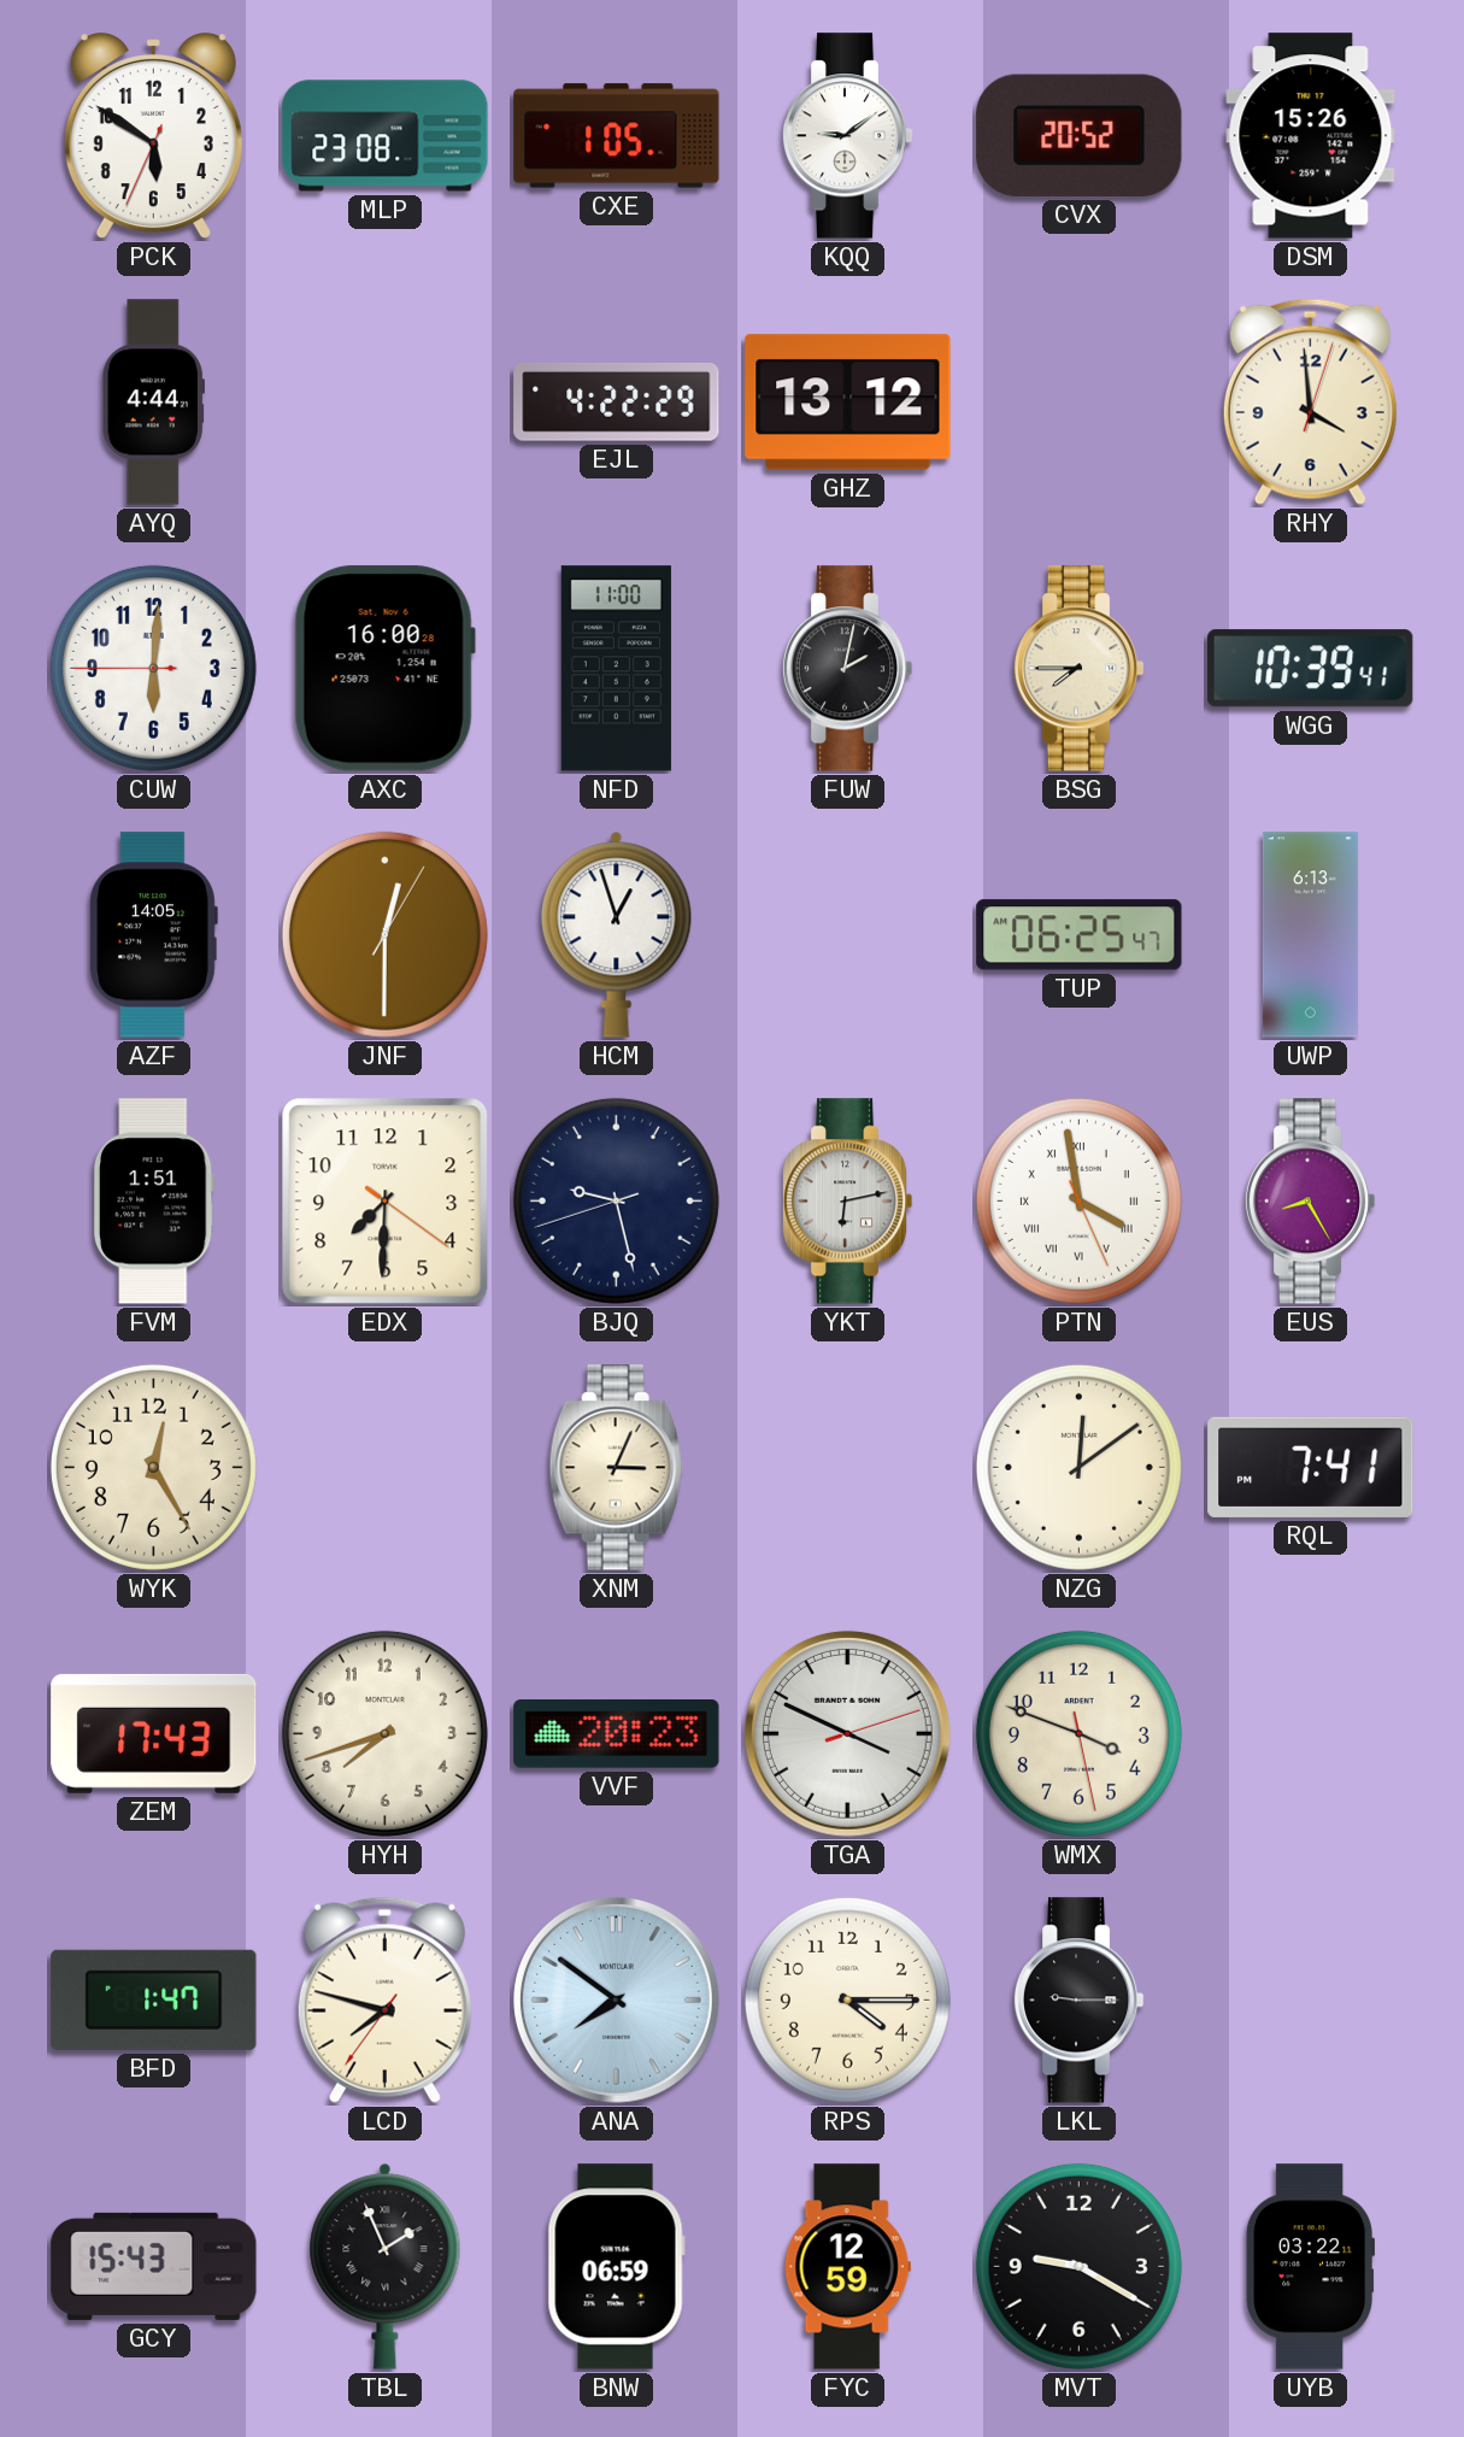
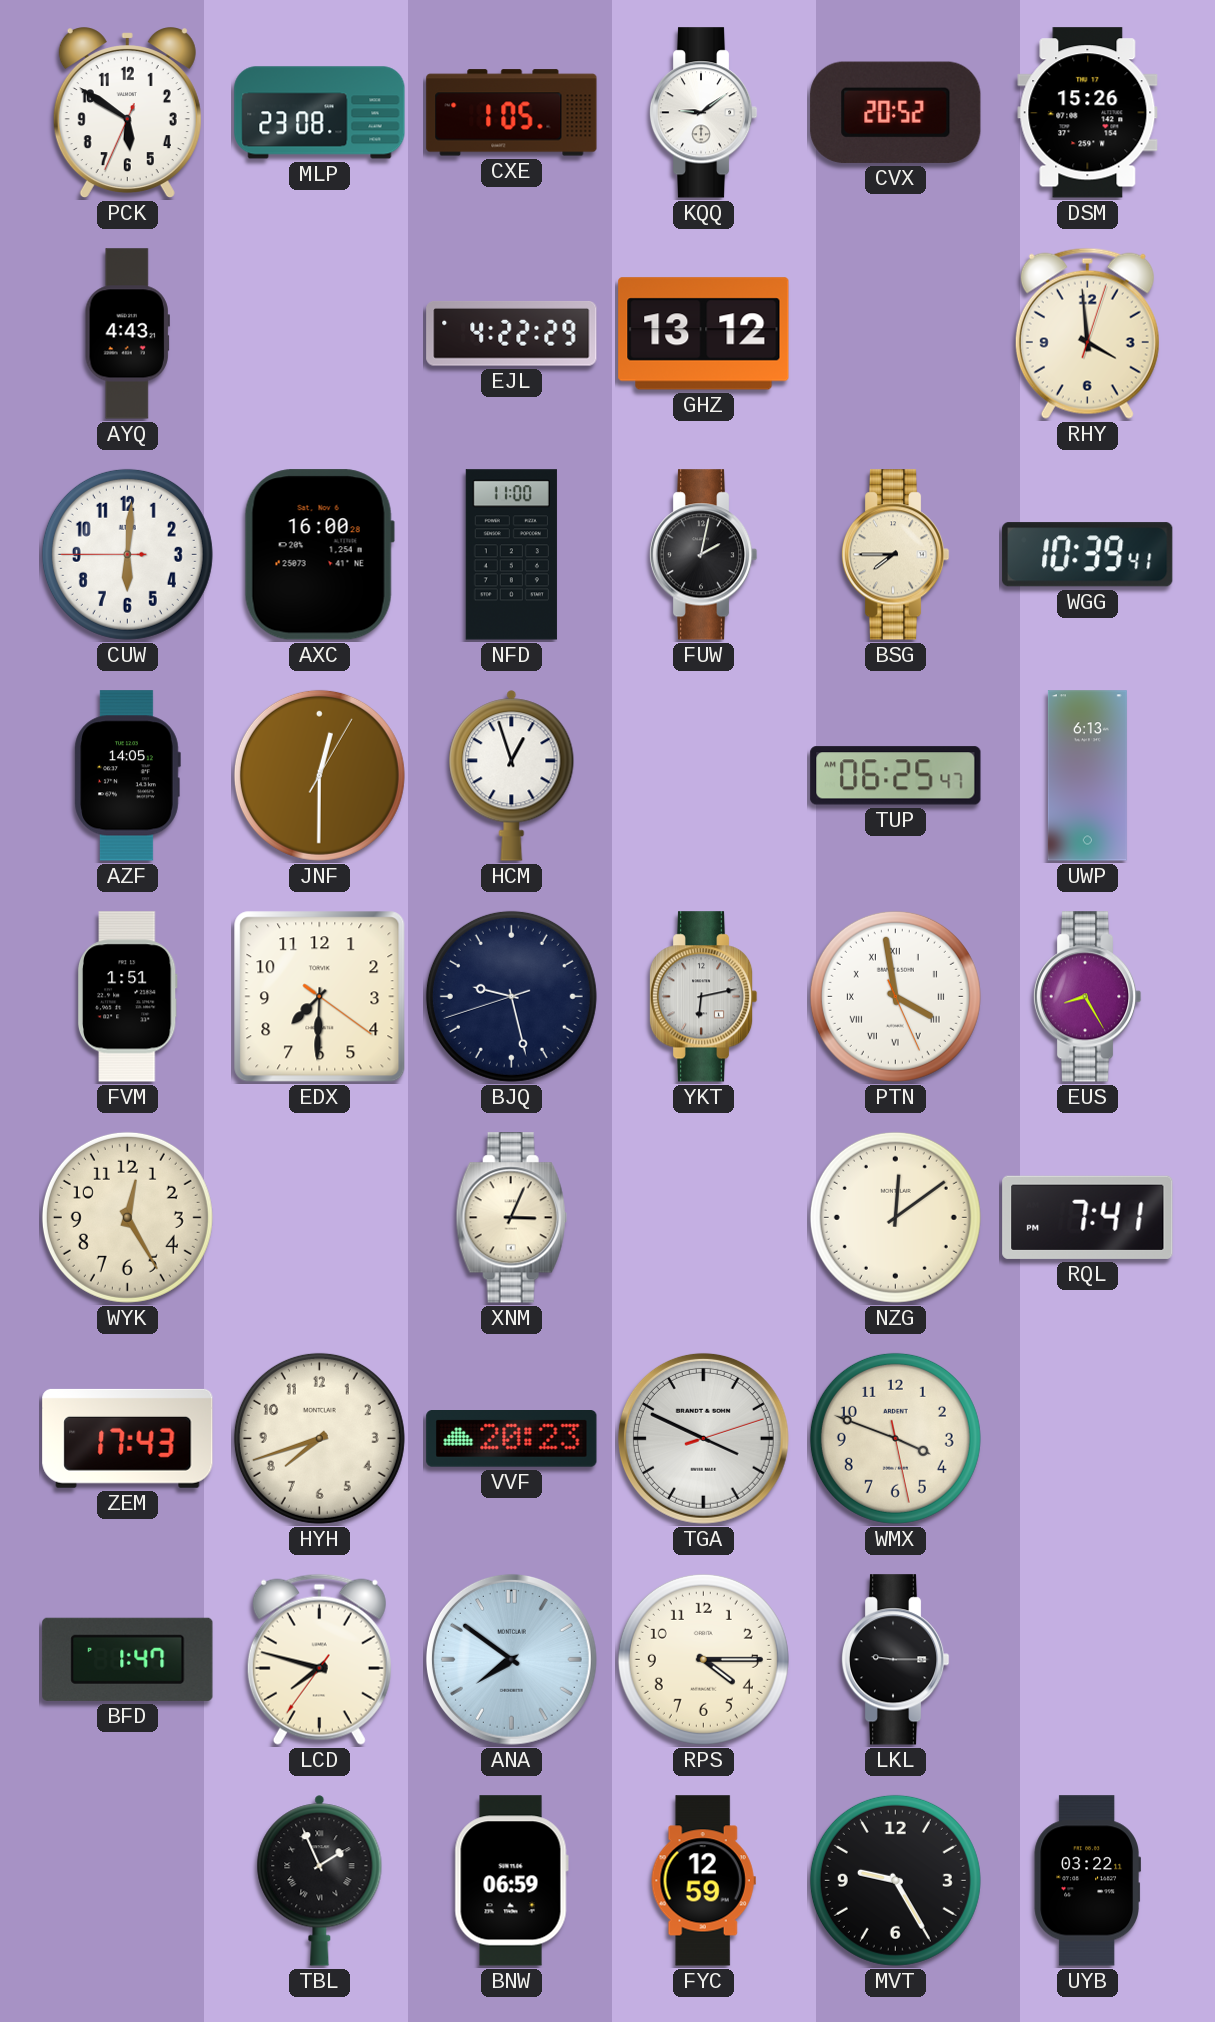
AYQ: 4:44 -> 4:43
GCY: 15:43 -> none
MVT: 9:20 -> 9:25
